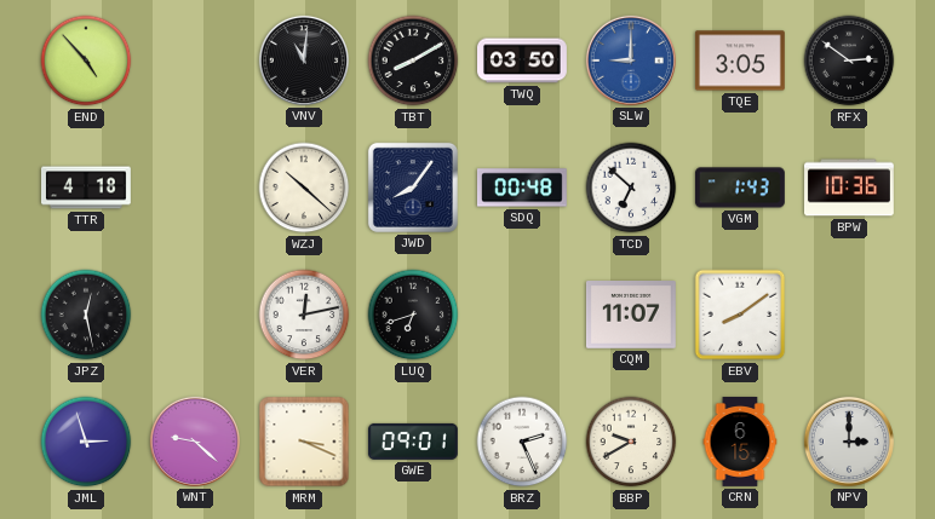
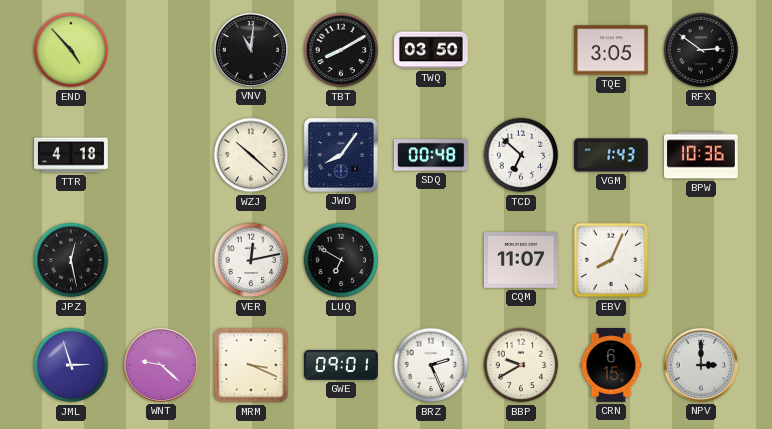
SLW: 9:00 -> none
LUQ: 6:42 -> 6:50
EBV: 8:09 -> 8:04
